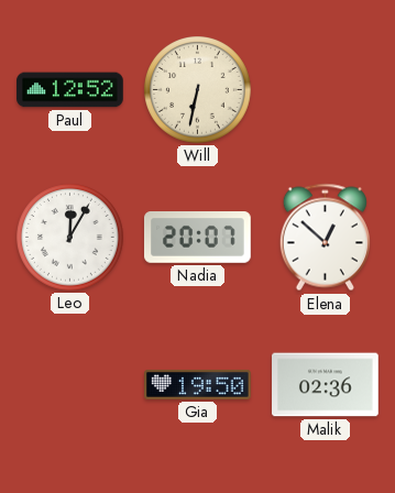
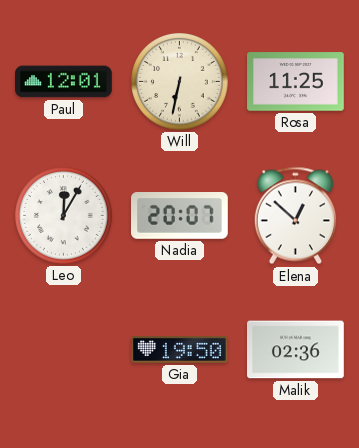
Paul: 12:52 -> 12:01
Rosa: none -> 11:25
